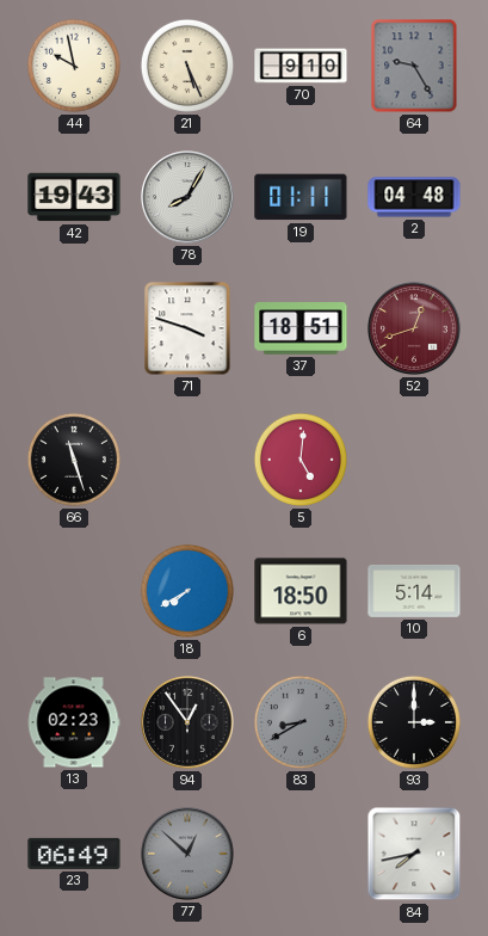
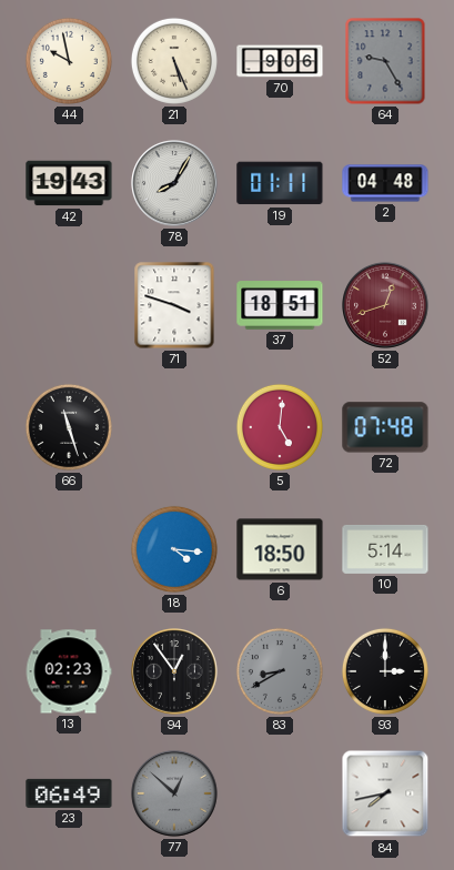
70: 9:10 -> 9:06
72: none -> 07:48
18: 7:40 -> 4:16
